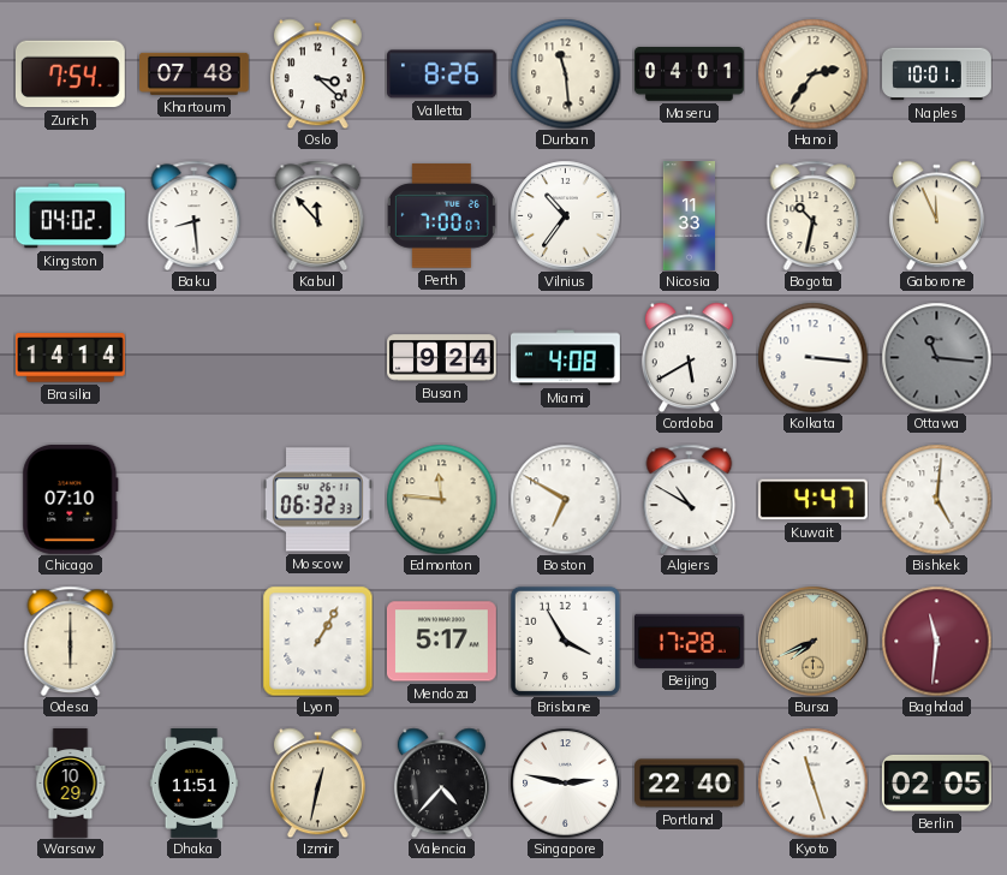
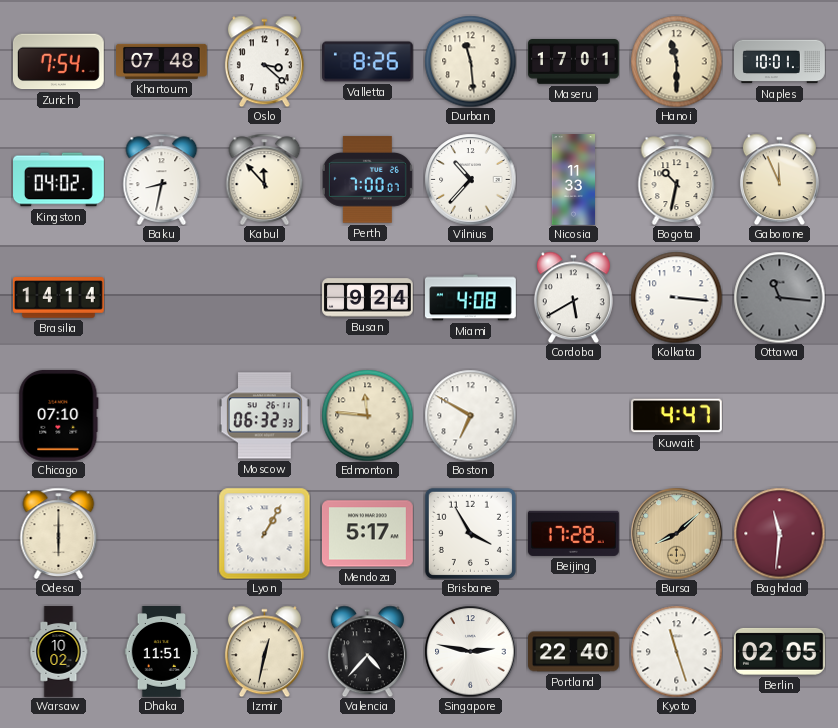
Maseru: 04:01 -> 17:01
Hanoi: 2:36 -> 11:30
Baku: 8:29 -> 8:32
Vilnius: 10:36 -> 10:37
Algiers: 10:50 -> none
Bishkek: 5:01 -> none
Bursa: 7:41 -> 8:08
Warsaw: 10:29 -> 10:02
